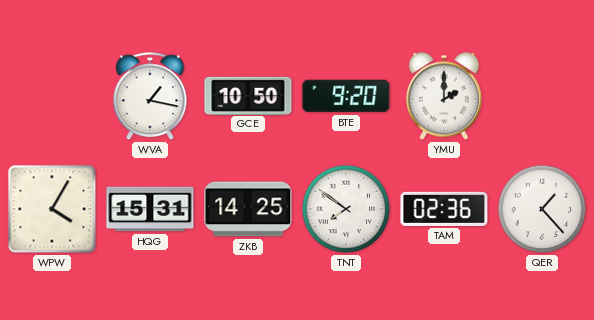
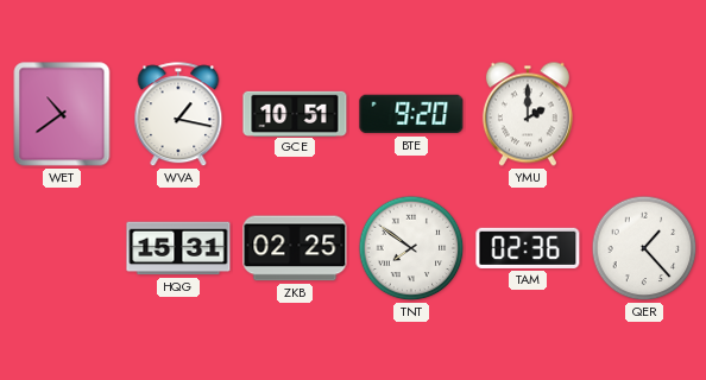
WET: none -> 10:39
GCE: 10:50 -> 10:51
WPW: 4:05 -> none
ZKB: 14:25 -> 02:25
